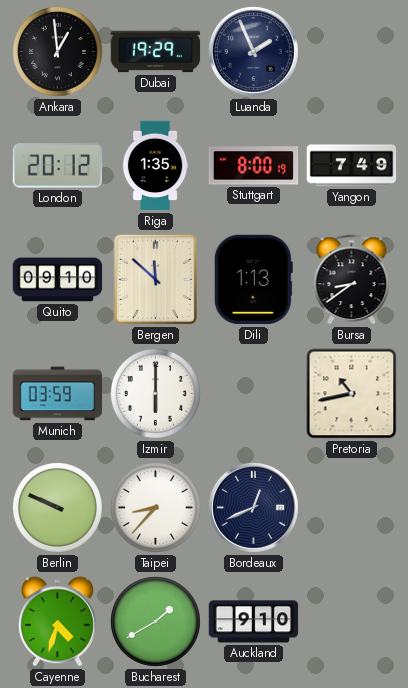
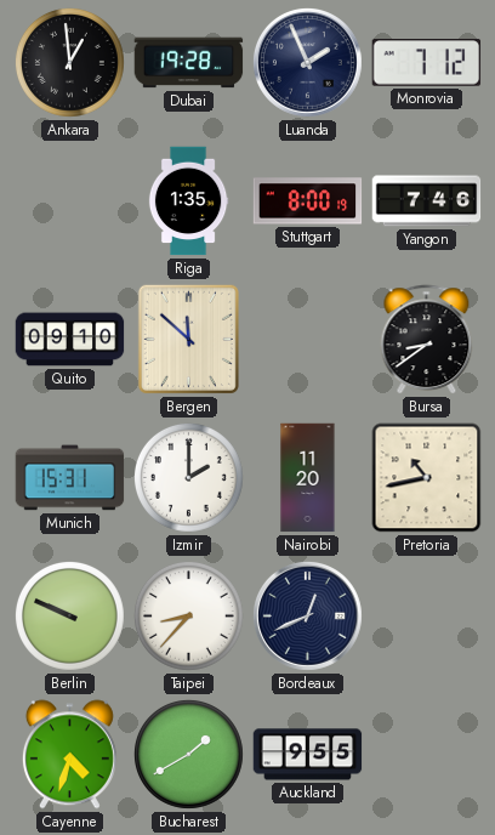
Dubai: 19:29 -> 19:28
Monrovia: none -> 7:12
London: 20:12 -> none
Yangon: 7:49 -> 7:46
Dili: 1:13 -> none
Munich: 03:59 -> 15:31
Izmir: 6:00 -> 2:00
Nairobi: none -> 11:20
Auckland: 9:10 -> 9:55
